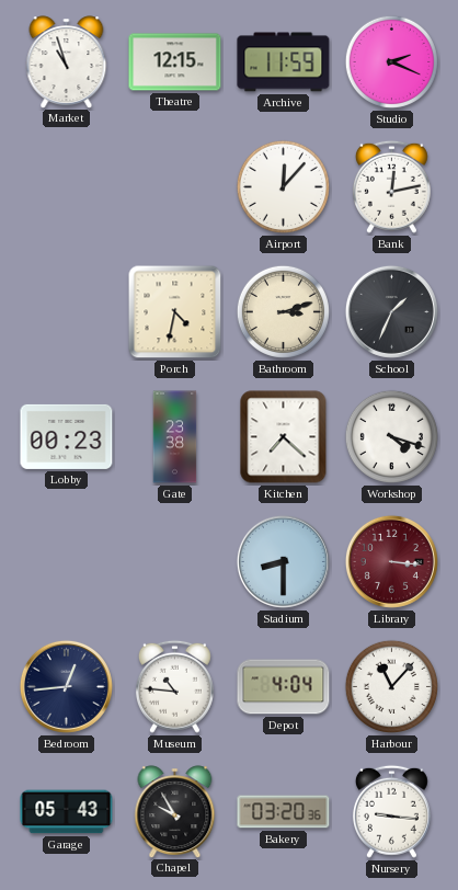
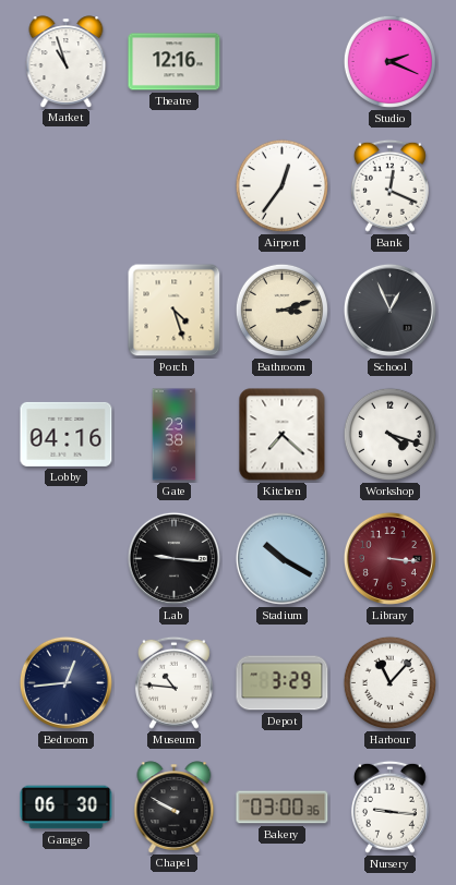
Theatre: 12:15 -> 12:16
Archive: 11:59 -> none
Airport: 12:07 -> 12:36
Bank: 12:13 -> 12:19
Porch: 4:32 -> 4:27
School: 1:34 -> 12:56
Lobby: 00:23 -> 04:16
Lab: none -> 9:16
Stadium: 8:30 -> 10:20
Depot: 4:04 -> 3:29
Garage: 05:43 -> 06:30
Chapel: 9:55 -> 9:50
Bakery: 03:20 -> 03:00
